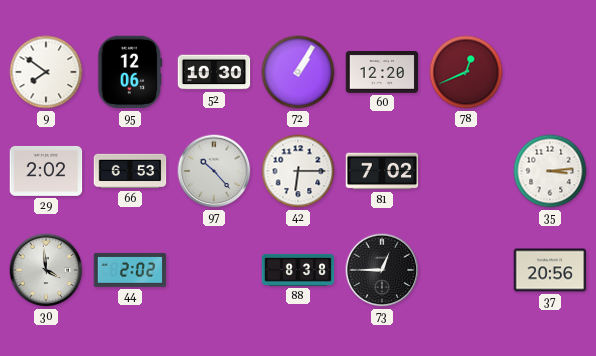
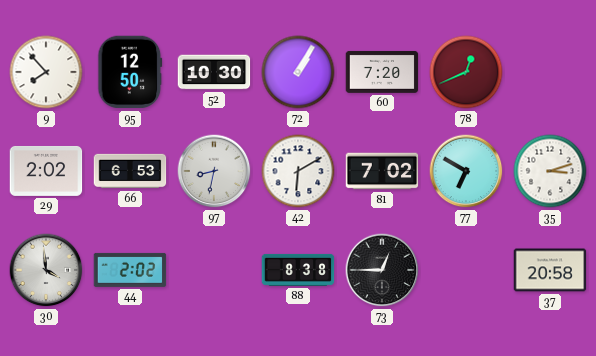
9: 7:51 -> 7:53
95: 12:06 -> 12:50
60: 12:20 -> 7:20
97: 10:23 -> 8:32
42: 6:15 -> 6:10
77: none -> 6:50
35: 3:14 -> 3:12
37: 20:56 -> 20:58
